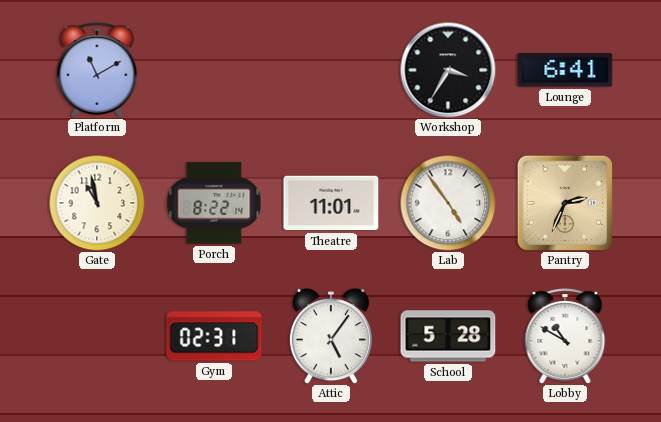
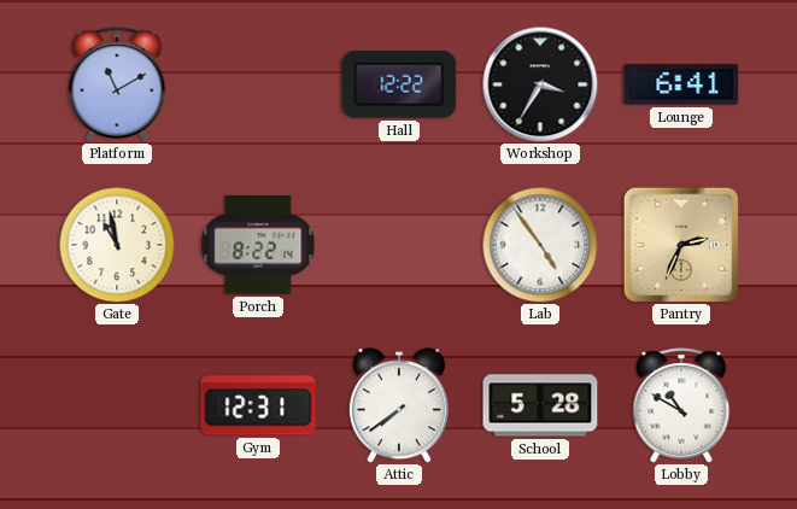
Hall: none -> 12:22
Theatre: 11:01 -> none
Gym: 02:31 -> 12:31
Attic: 5:06 -> 7:39
